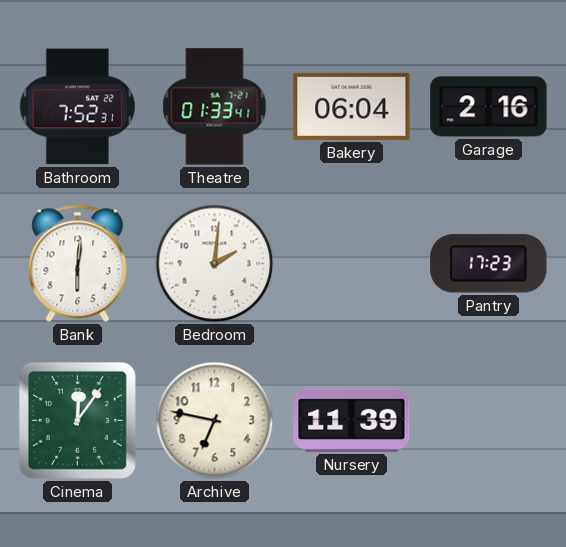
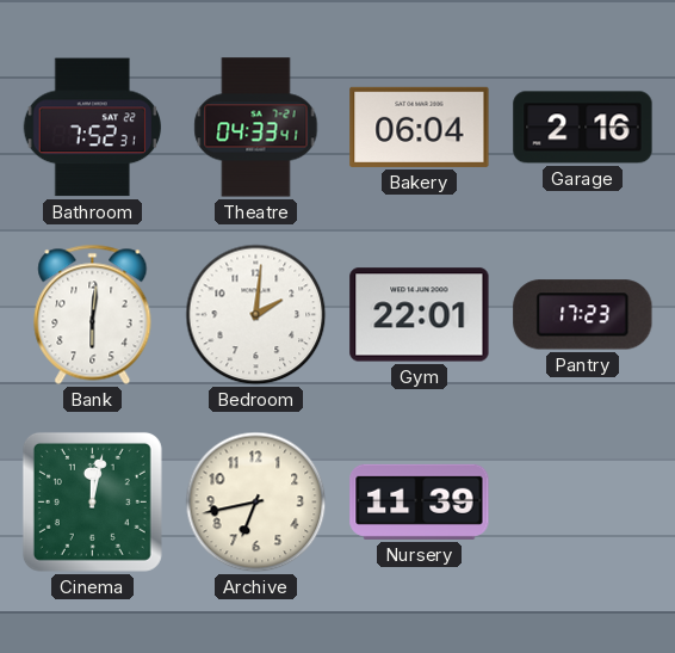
Theatre: 01:33 -> 04:33
Gym: none -> 22:01
Cinema: 12:06 -> 12:02
Archive: 6:47 -> 6:43
